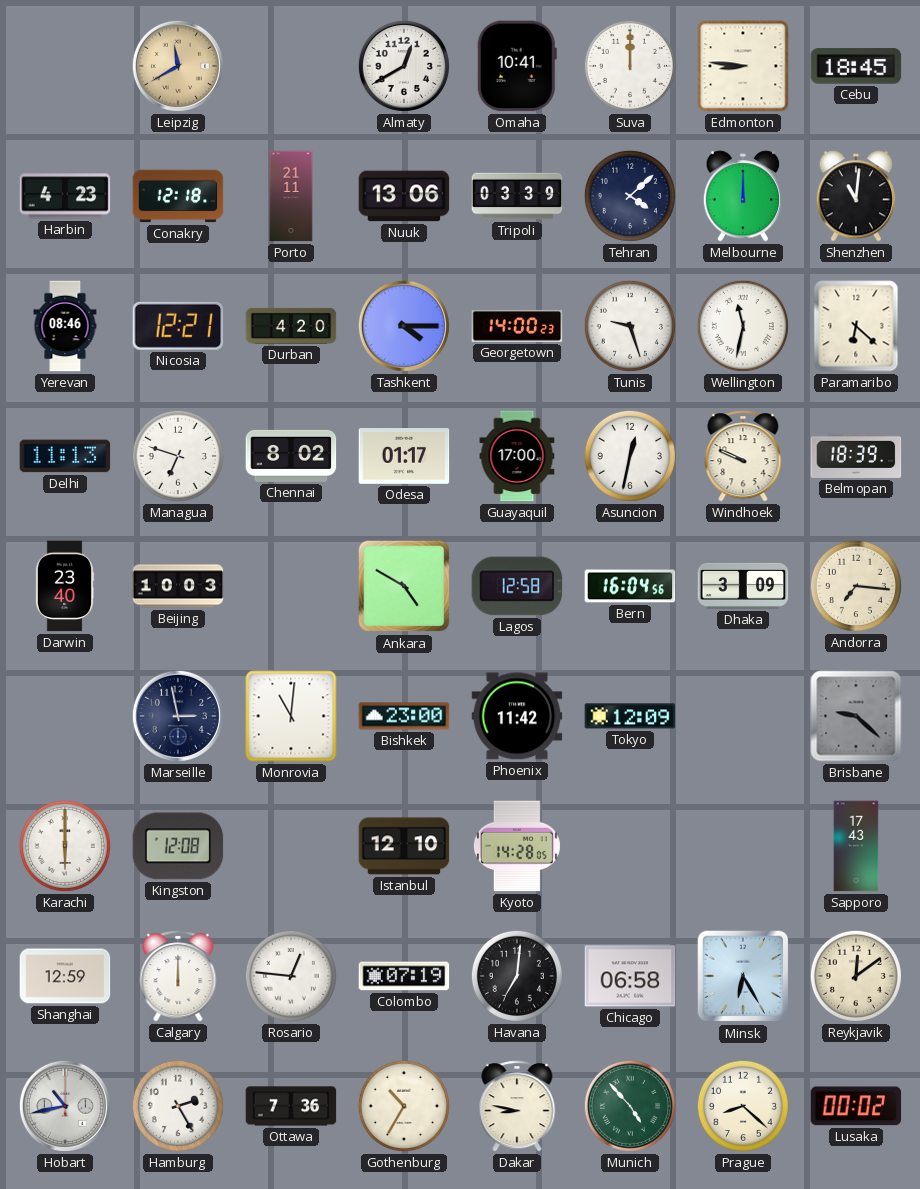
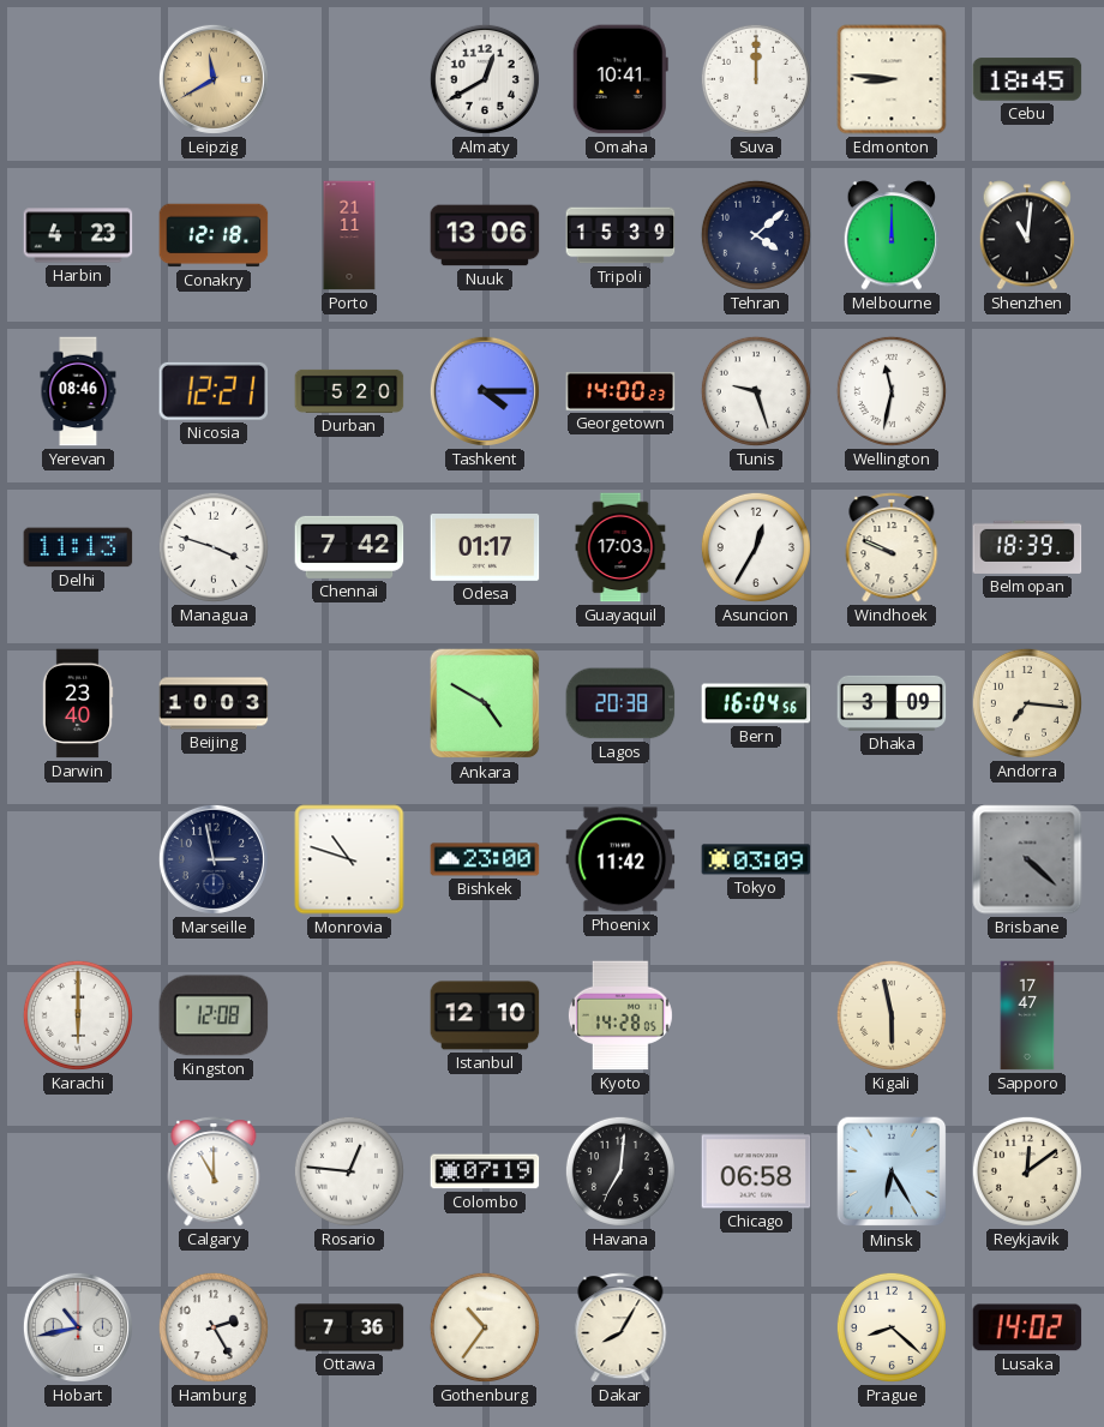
Tripoli: 03:39 -> 15:39
Durban: 4:20 -> 5:20
Paramaribo: 6:22 -> none
Managua: 6:48 -> 3:48
Chennai: 8:02 -> 7:42
Guayaquil: 17:00 -> 17:03
Asuncion: 12:32 -> 12:35
Lagos: 12:58 -> 20:38
Monrovia: 11:01 -> 10:48
Tokyo: 12:09 -> 03:09
Brisbane: 9:22 -> 4:22
Kigali: none -> 5:58
Sapporo: 17:43 -> 17:47
Shanghai: 12:59 -> none
Calgary: 12:00 -> 11:00
Gothenburg: 10:35 -> 10:36
Dakar: 8:47 -> 8:05
Munich: 4:53 -> none
Lusaka: 00:02 -> 14:02
